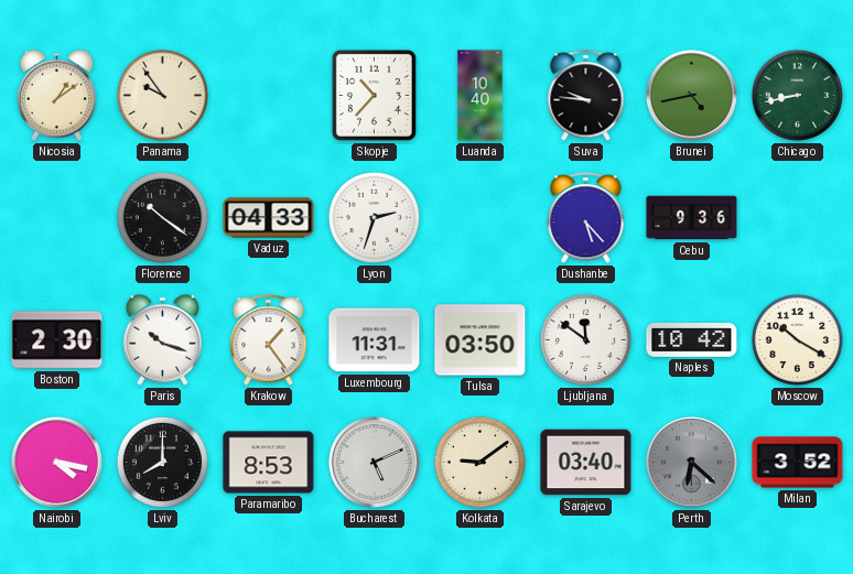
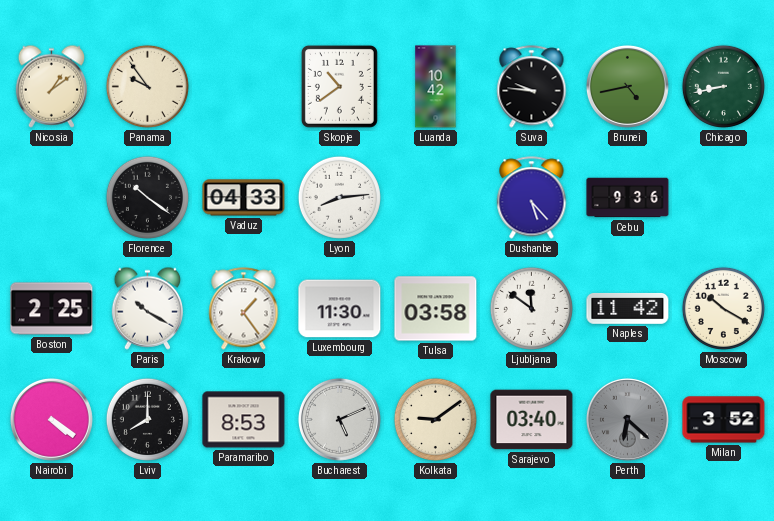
Skopje: 10:37 -> 10:39
Luanda: 10:40 -> 10:42
Lyon: 2:33 -> 8:14
Boston: 2:30 -> 2:25
Paris: 10:18 -> 10:20
Luxembourg: 11:31 -> 11:30
Tulsa: 03:50 -> 03:58
Naples: 10:42 -> 11:42
Nairobi: 4:17 -> 4:21
